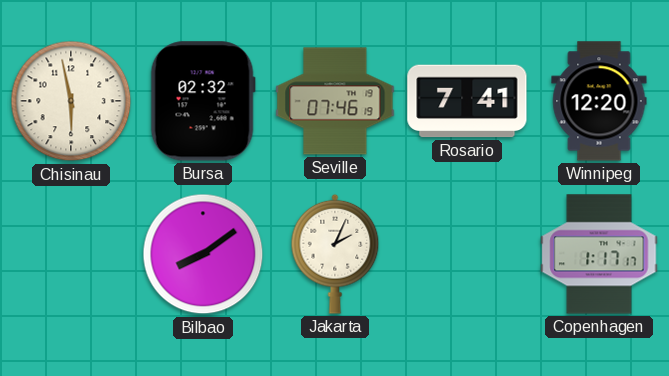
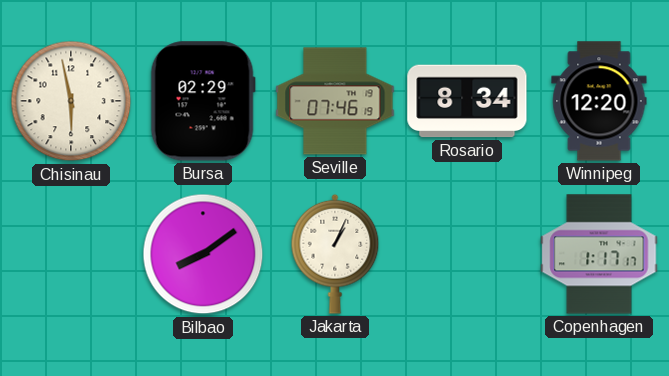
Bursa: 02:32 -> 02:29
Rosario: 7:41 -> 8:34
Jakarta: 2:04 -> 1:04
